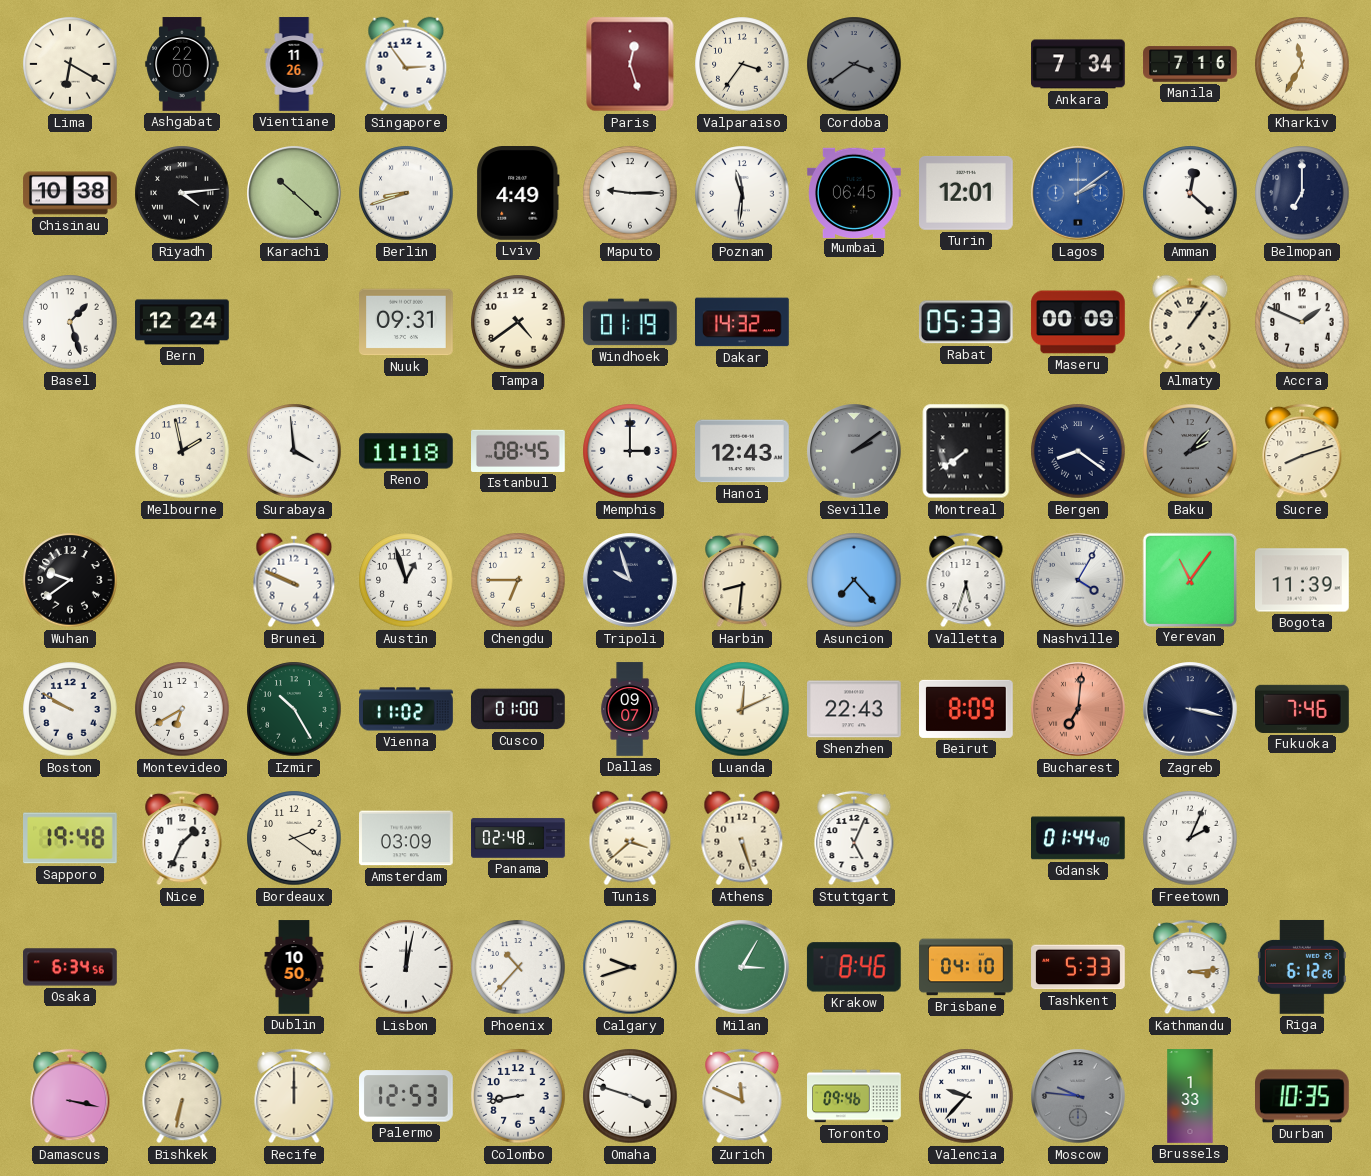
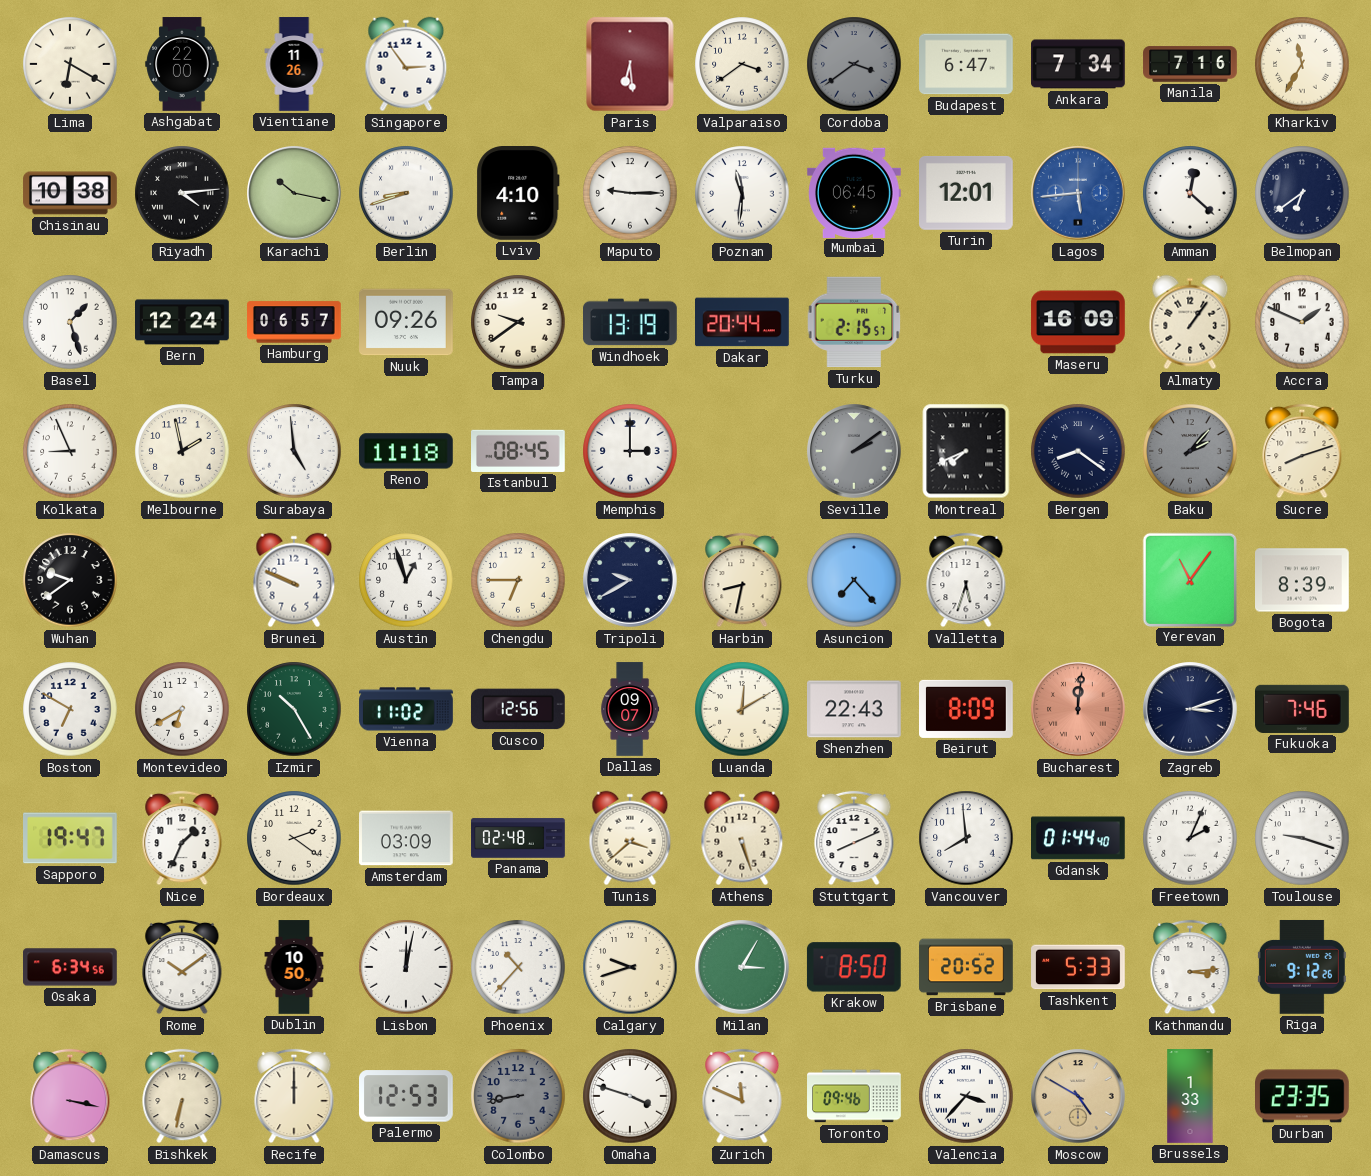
Paris: 12:27 -> 6:29
Valparaiso: 3:36 -> 3:39
Budapest: none -> 6:47
Karachi: 10:22 -> 10:17
Lviv: 4:49 -> 4:10
Lagos: 2:09 -> 5:44
Belmopan: 7:00 -> 6:39
Hamburg: none -> 06:57
Nuuk: 09:31 -> 09:26
Tampa: 4:39 -> 9:39
Windhoek: 01:19 -> 13:19
Dakar: 14:32 -> 20:44
Turku: none -> 2:15
Rabat: 05:33 -> none
Maseru: 00:09 -> 16:09
Kolkata: none -> 8:56
Surabaya: 3:59 -> 4:59
Hanoi: 12:43 -> none
Montreal: 7:39 -> 7:41
Tripoli: 9:57 -> 9:40
Harbin: 8:31 -> 8:32
Nashville: 4:05 -> none
Bogota: 11:39 -> 8:39
Boston: 9:50 -> 6:50
Cusco: 01:00 -> 12:56
Luanda: 12:11 -> 12:10
Bucharest: 7:01 -> 12:01
Zagreb: 3:17 -> 3:12
Sapporo: 19:48 -> 19:47
Stuttgart: 5:04 -> 8:11
Vancouver: none -> 7:59
Toulouse: none -> 9:18
Rome: none -> 10:09
Krakow: 8:46 -> 8:50
Brisbane: 04:10 -> 20:52
Riga: 6:12 -> 9:12
Colombo dial: white -> grey
Valencia: 9:37 -> 3:37
Moscow: 9:46 -> 4:50
Moscow dial: grey -> champagne
Durban: 10:35 -> 23:35
